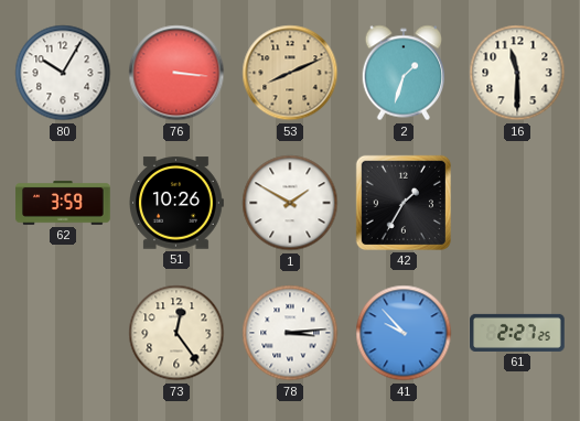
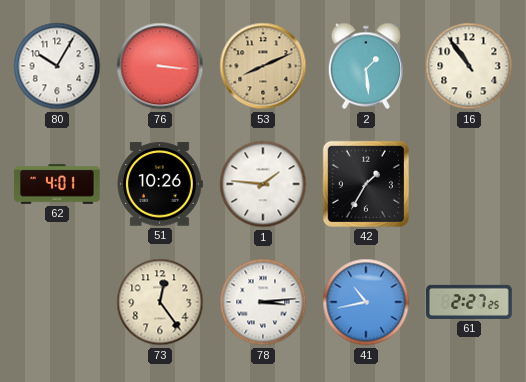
2: 1:33 -> 1:29
16: 11:30 -> 10:54
62: 3:59 -> 4:01
1: 1:50 -> 1:46
41: 9:53 -> 10:43
